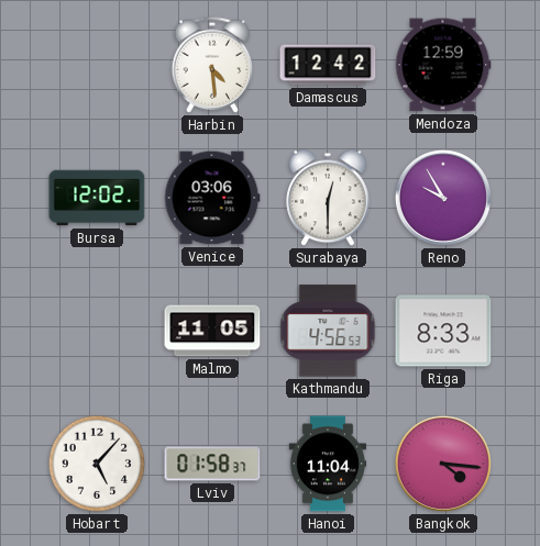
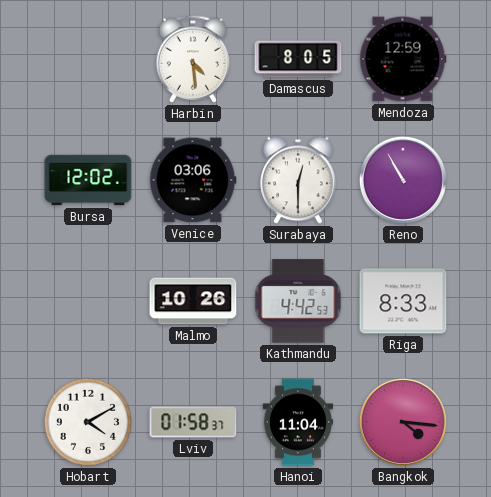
Damascus: 12:42 -> 8:05
Reno: 9:55 -> 10:55
Malmo: 11:05 -> 10:26
Kathmandu: 4:56 -> 4:42
Hobart: 5:07 -> 4:10
